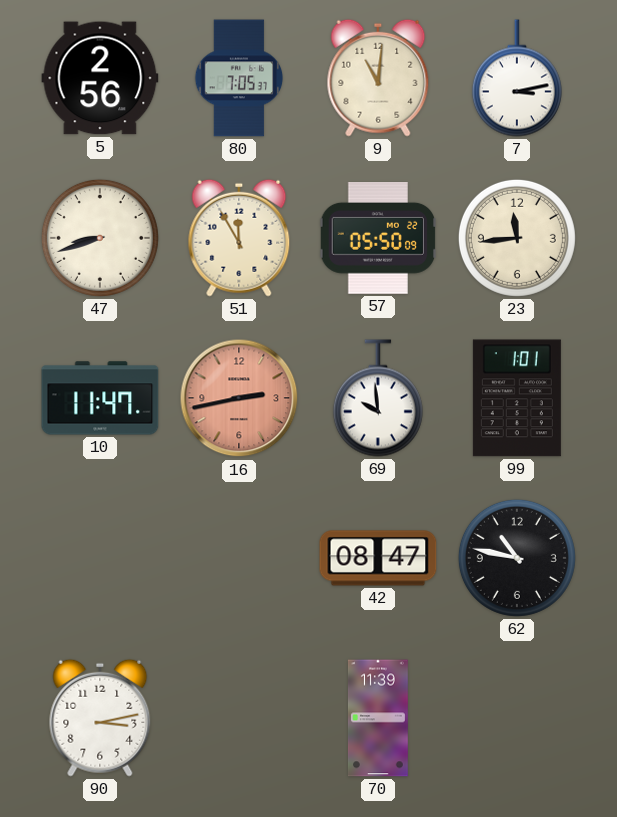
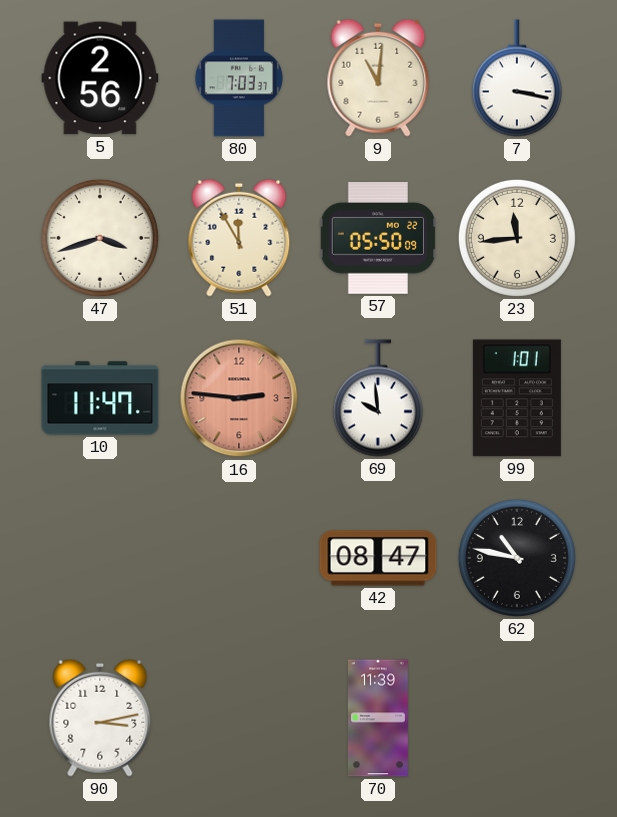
80: 7:05 -> 7:03
7: 3:13 -> 3:17
47: 8:42 -> 3:42
16: 2:43 -> 2:46
